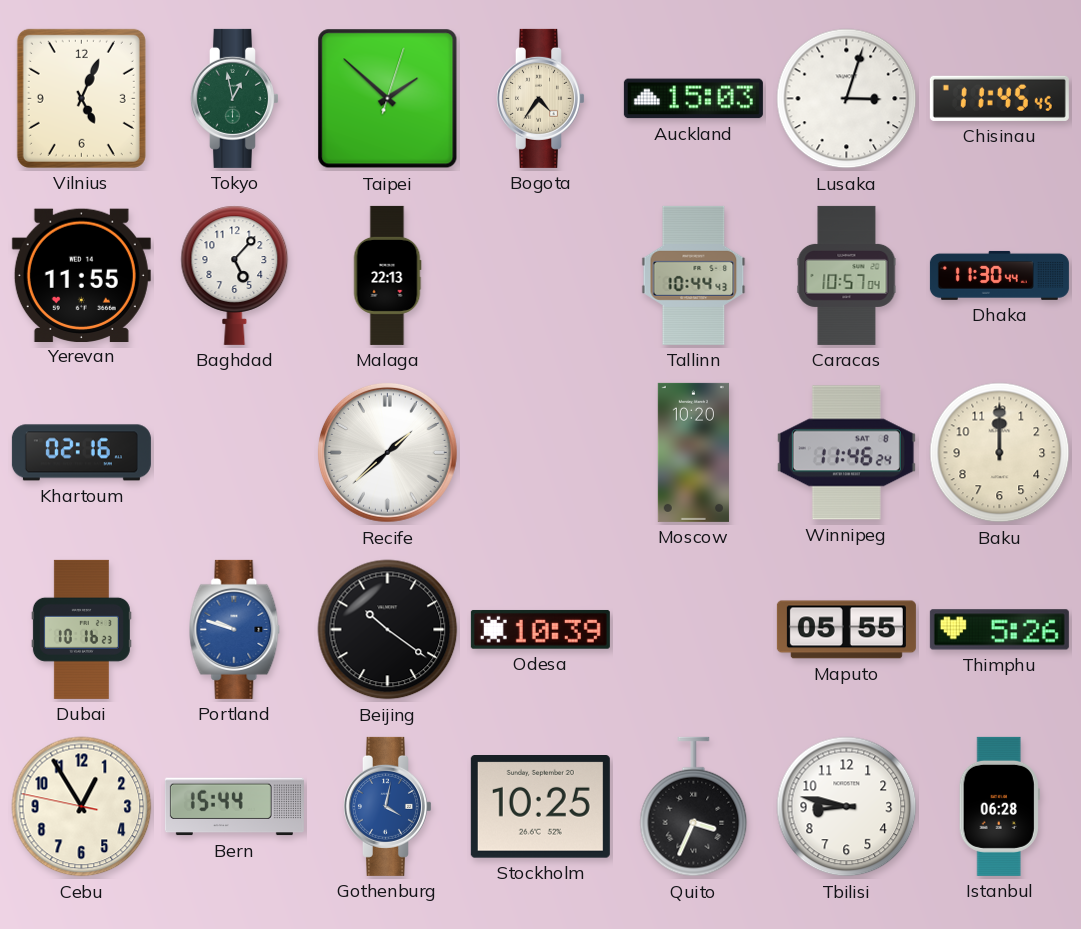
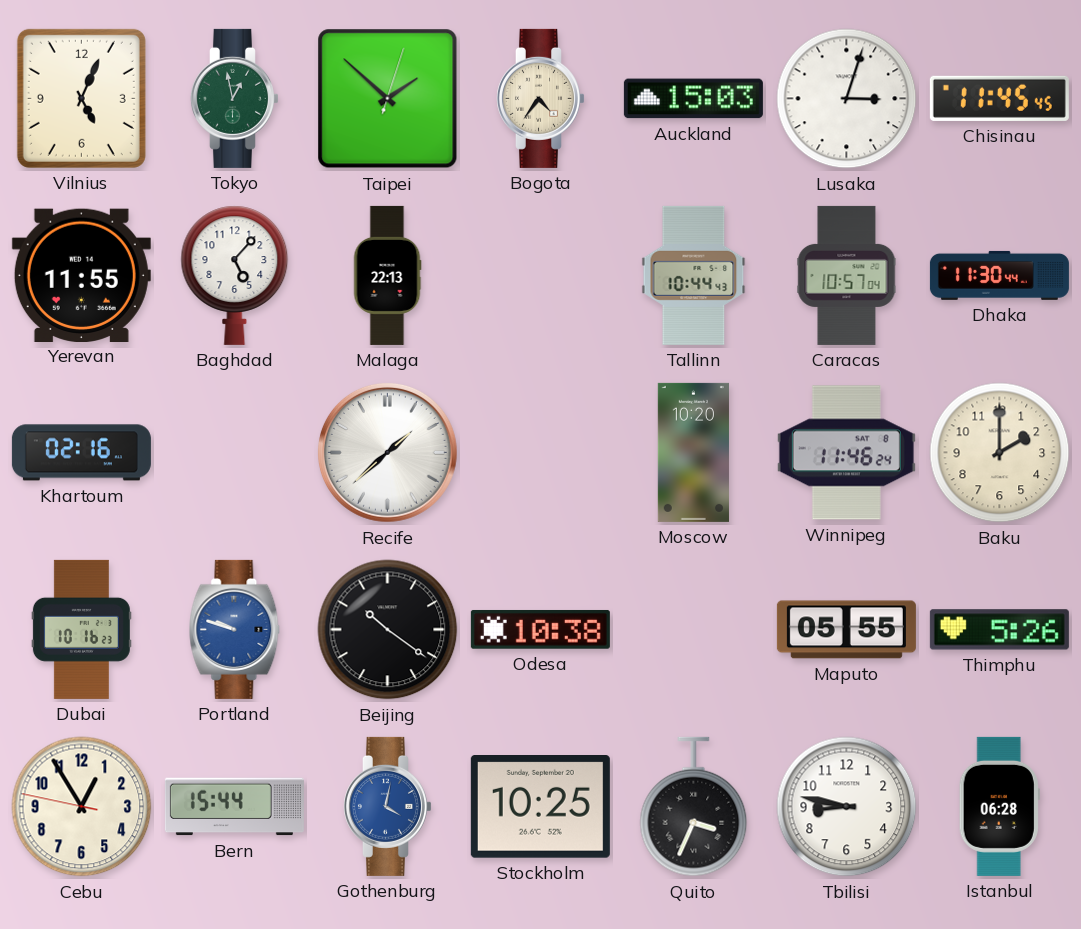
Baku: 12:00 -> 2:00
Odesa: 10:39 -> 10:38
